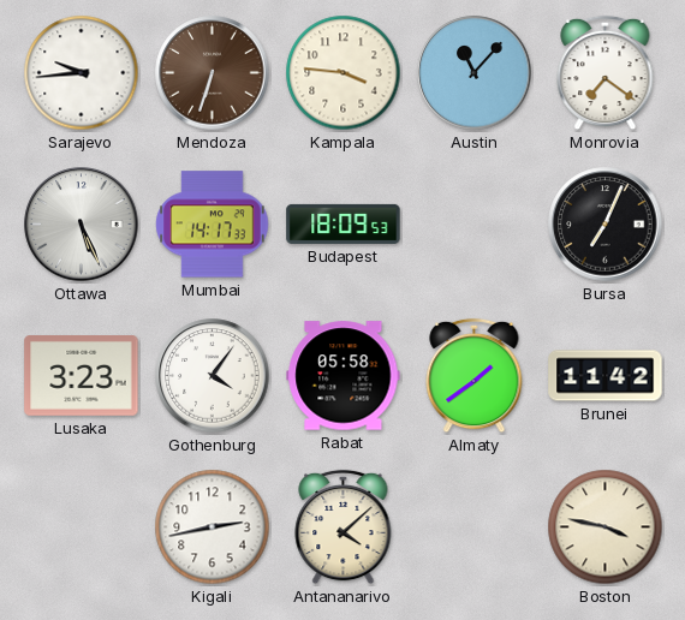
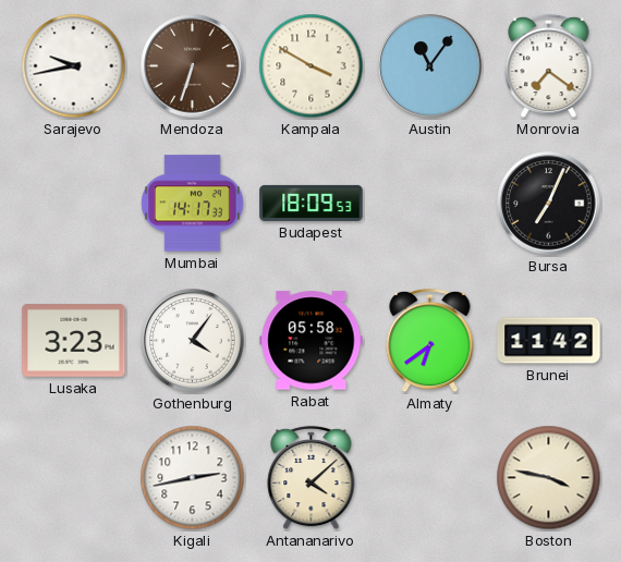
Sarajevo: 9:44 -> 9:43
Kampala: 3:46 -> 3:50
Austin: 11:07 -> 11:06
Ottawa: 5:26 -> none
Almaty: 1:39 -> 6:39
